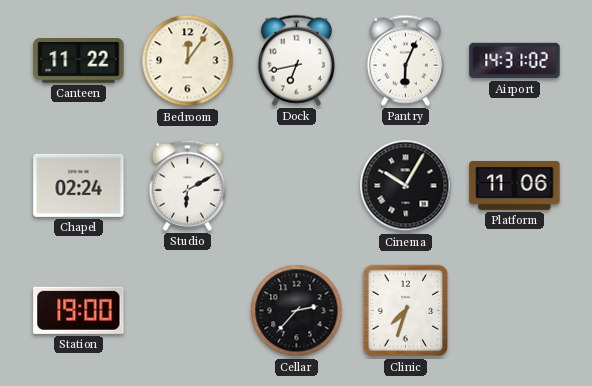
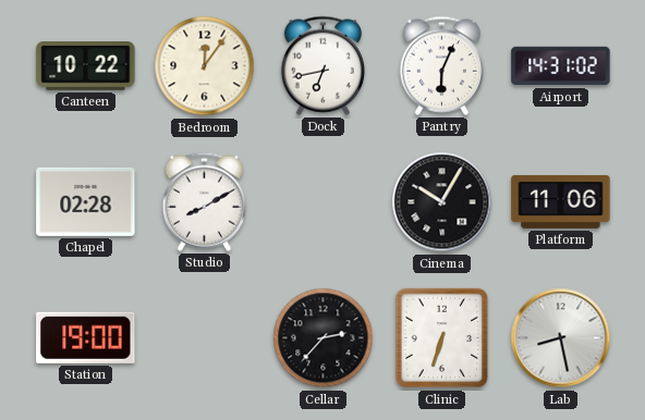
Canteen: 11:22 -> 10:22
Chapel: 02:24 -> 02:28
Studio: 6:10 -> 8:10
Clinic: 7:33 -> 6:33
Lab: none -> 8:28
